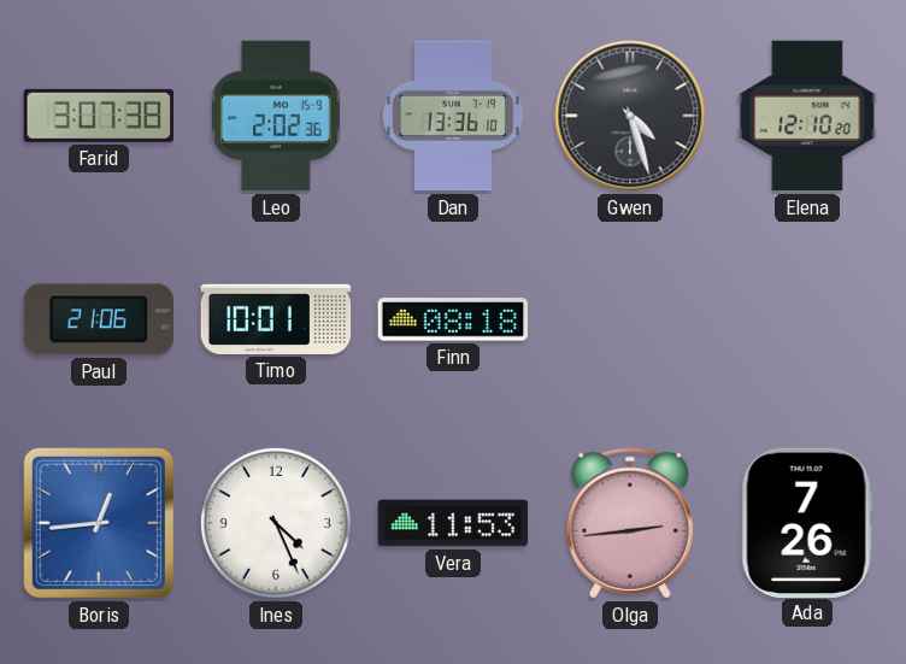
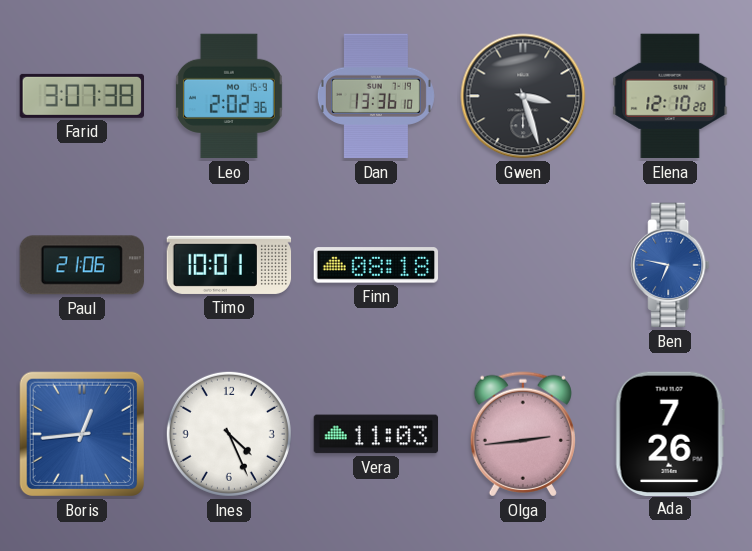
Gwen: 4:27 -> 3:27
Ben: none -> 6:47
Vera: 11:53 -> 11:03
